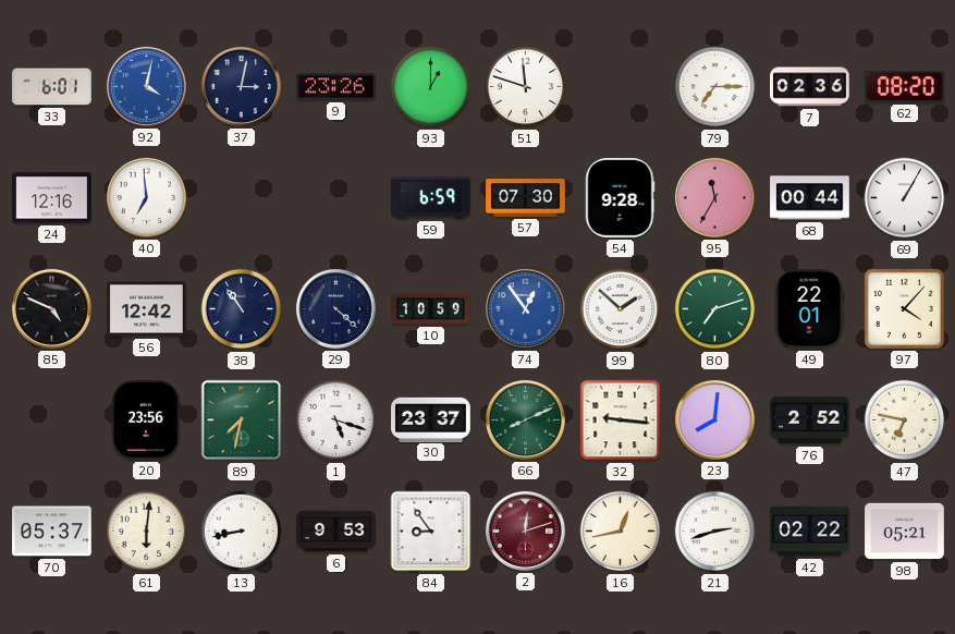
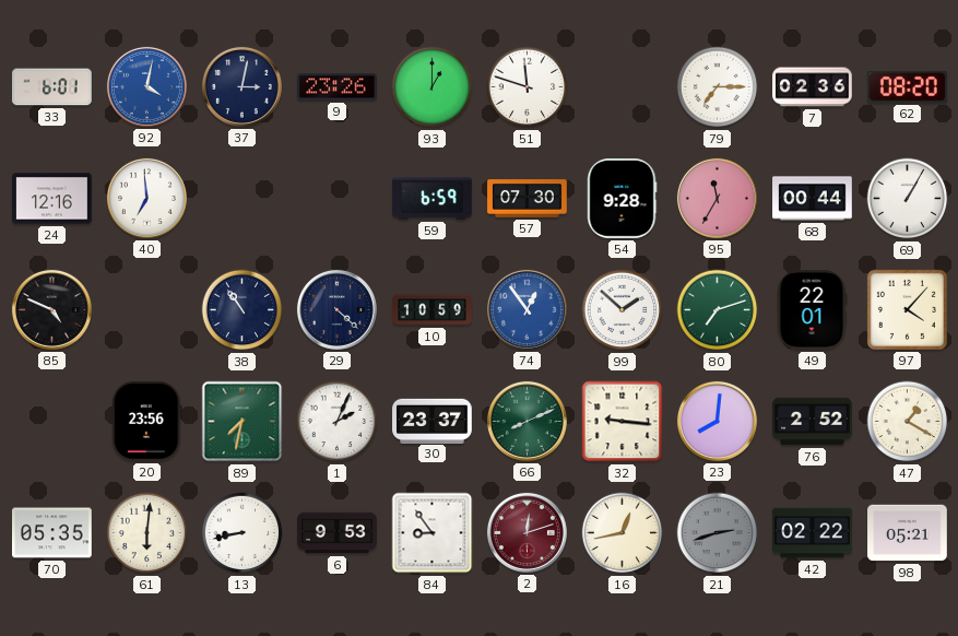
56: 12:42 -> none
1: 5:18 -> 2:04
47: 6:47 -> 1:20
70: 05:37 -> 05:35
21 dial: white -> grey
